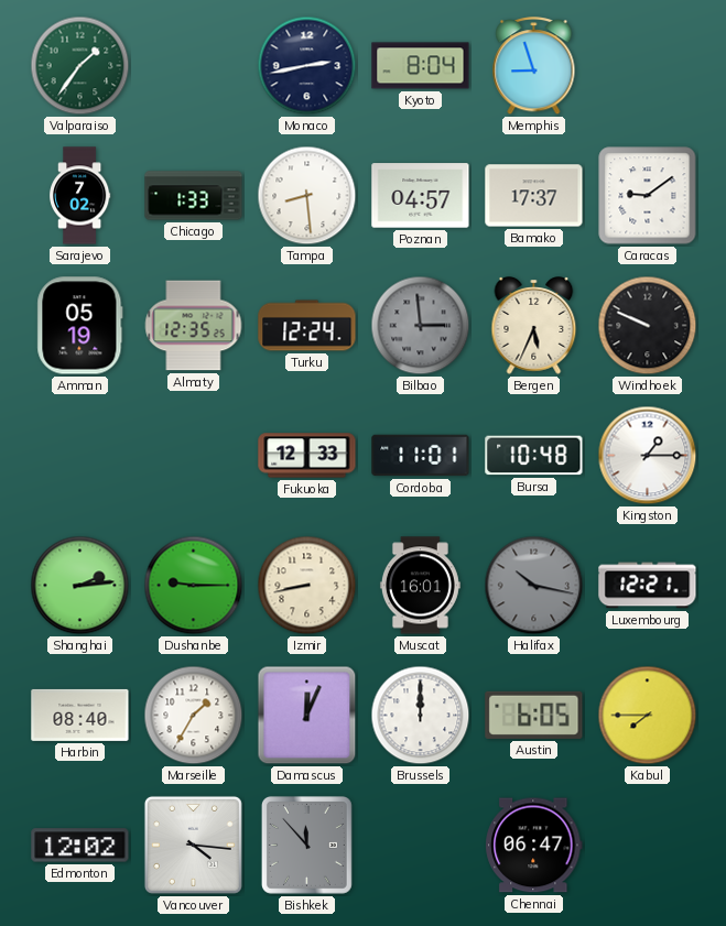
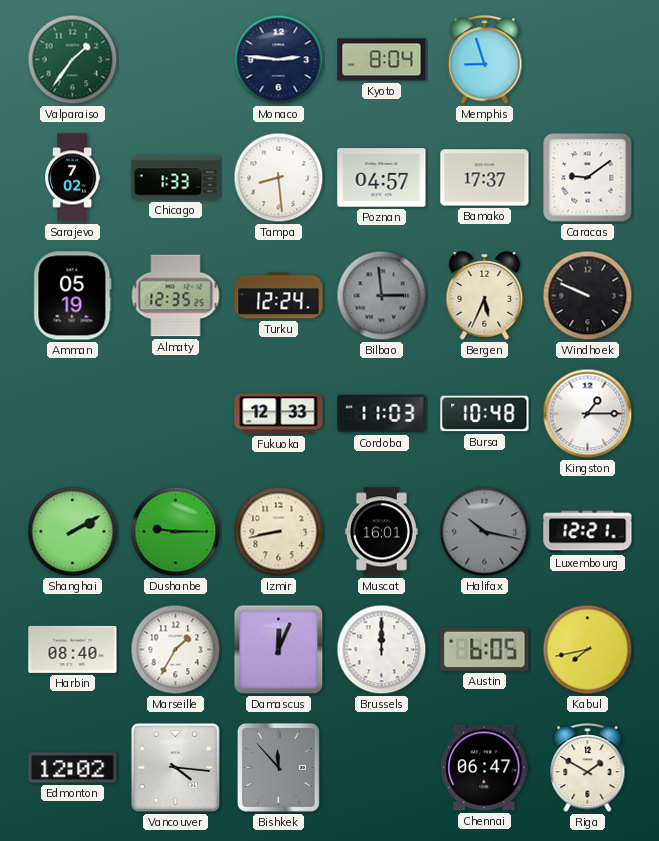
Monaco: 2:43 -> 2:46
Cordoba: 11:01 -> 11:03
Shanghai: 2:14 -> 2:10
Kabul: 7:45 -> 7:43
Riga: none -> 1:50
